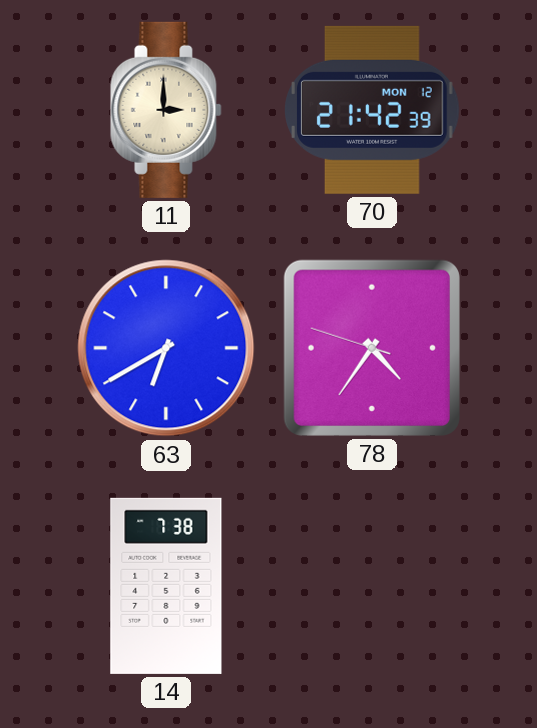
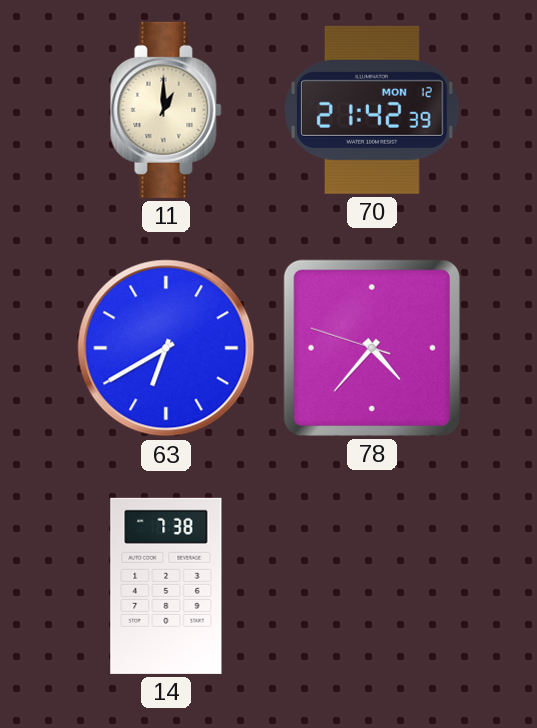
11: 3:00 -> 1:00
78: 4:35 -> 4:36
